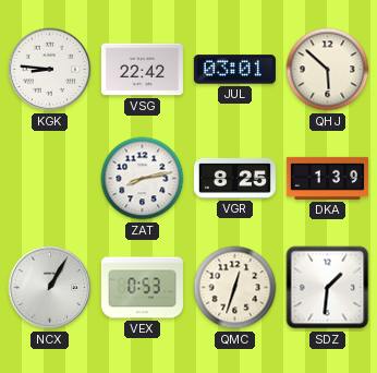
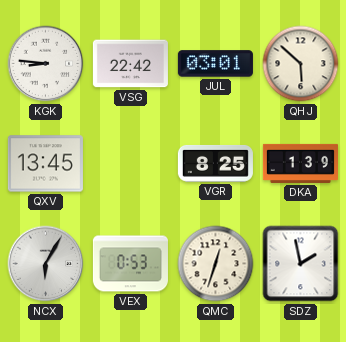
QXV: none -> 13:45
ZAT: 8:13 -> none
NCX: 1:05 -> 6:05
SDZ: 1:31 -> 1:58
